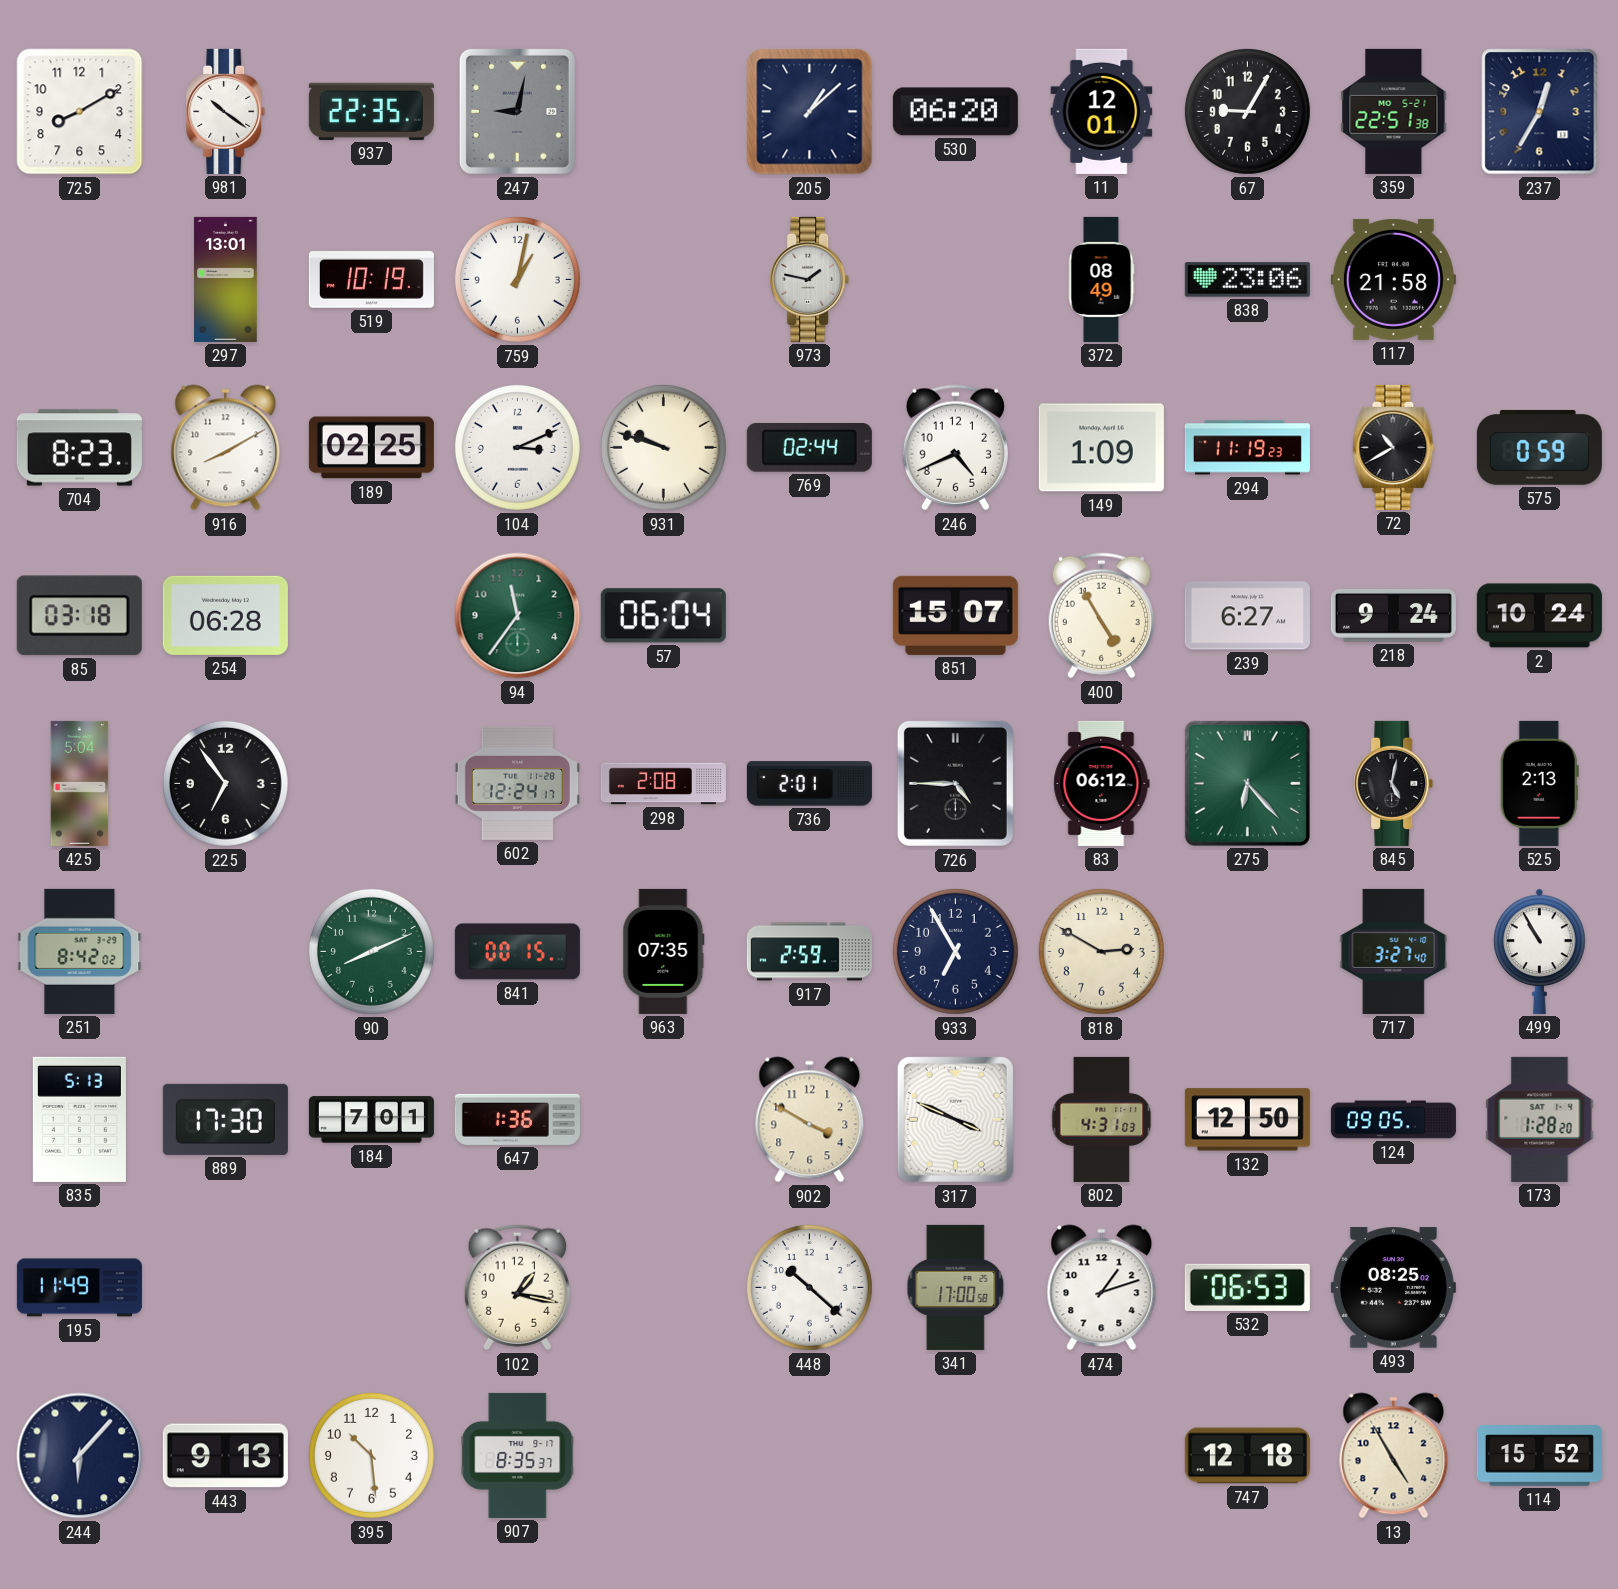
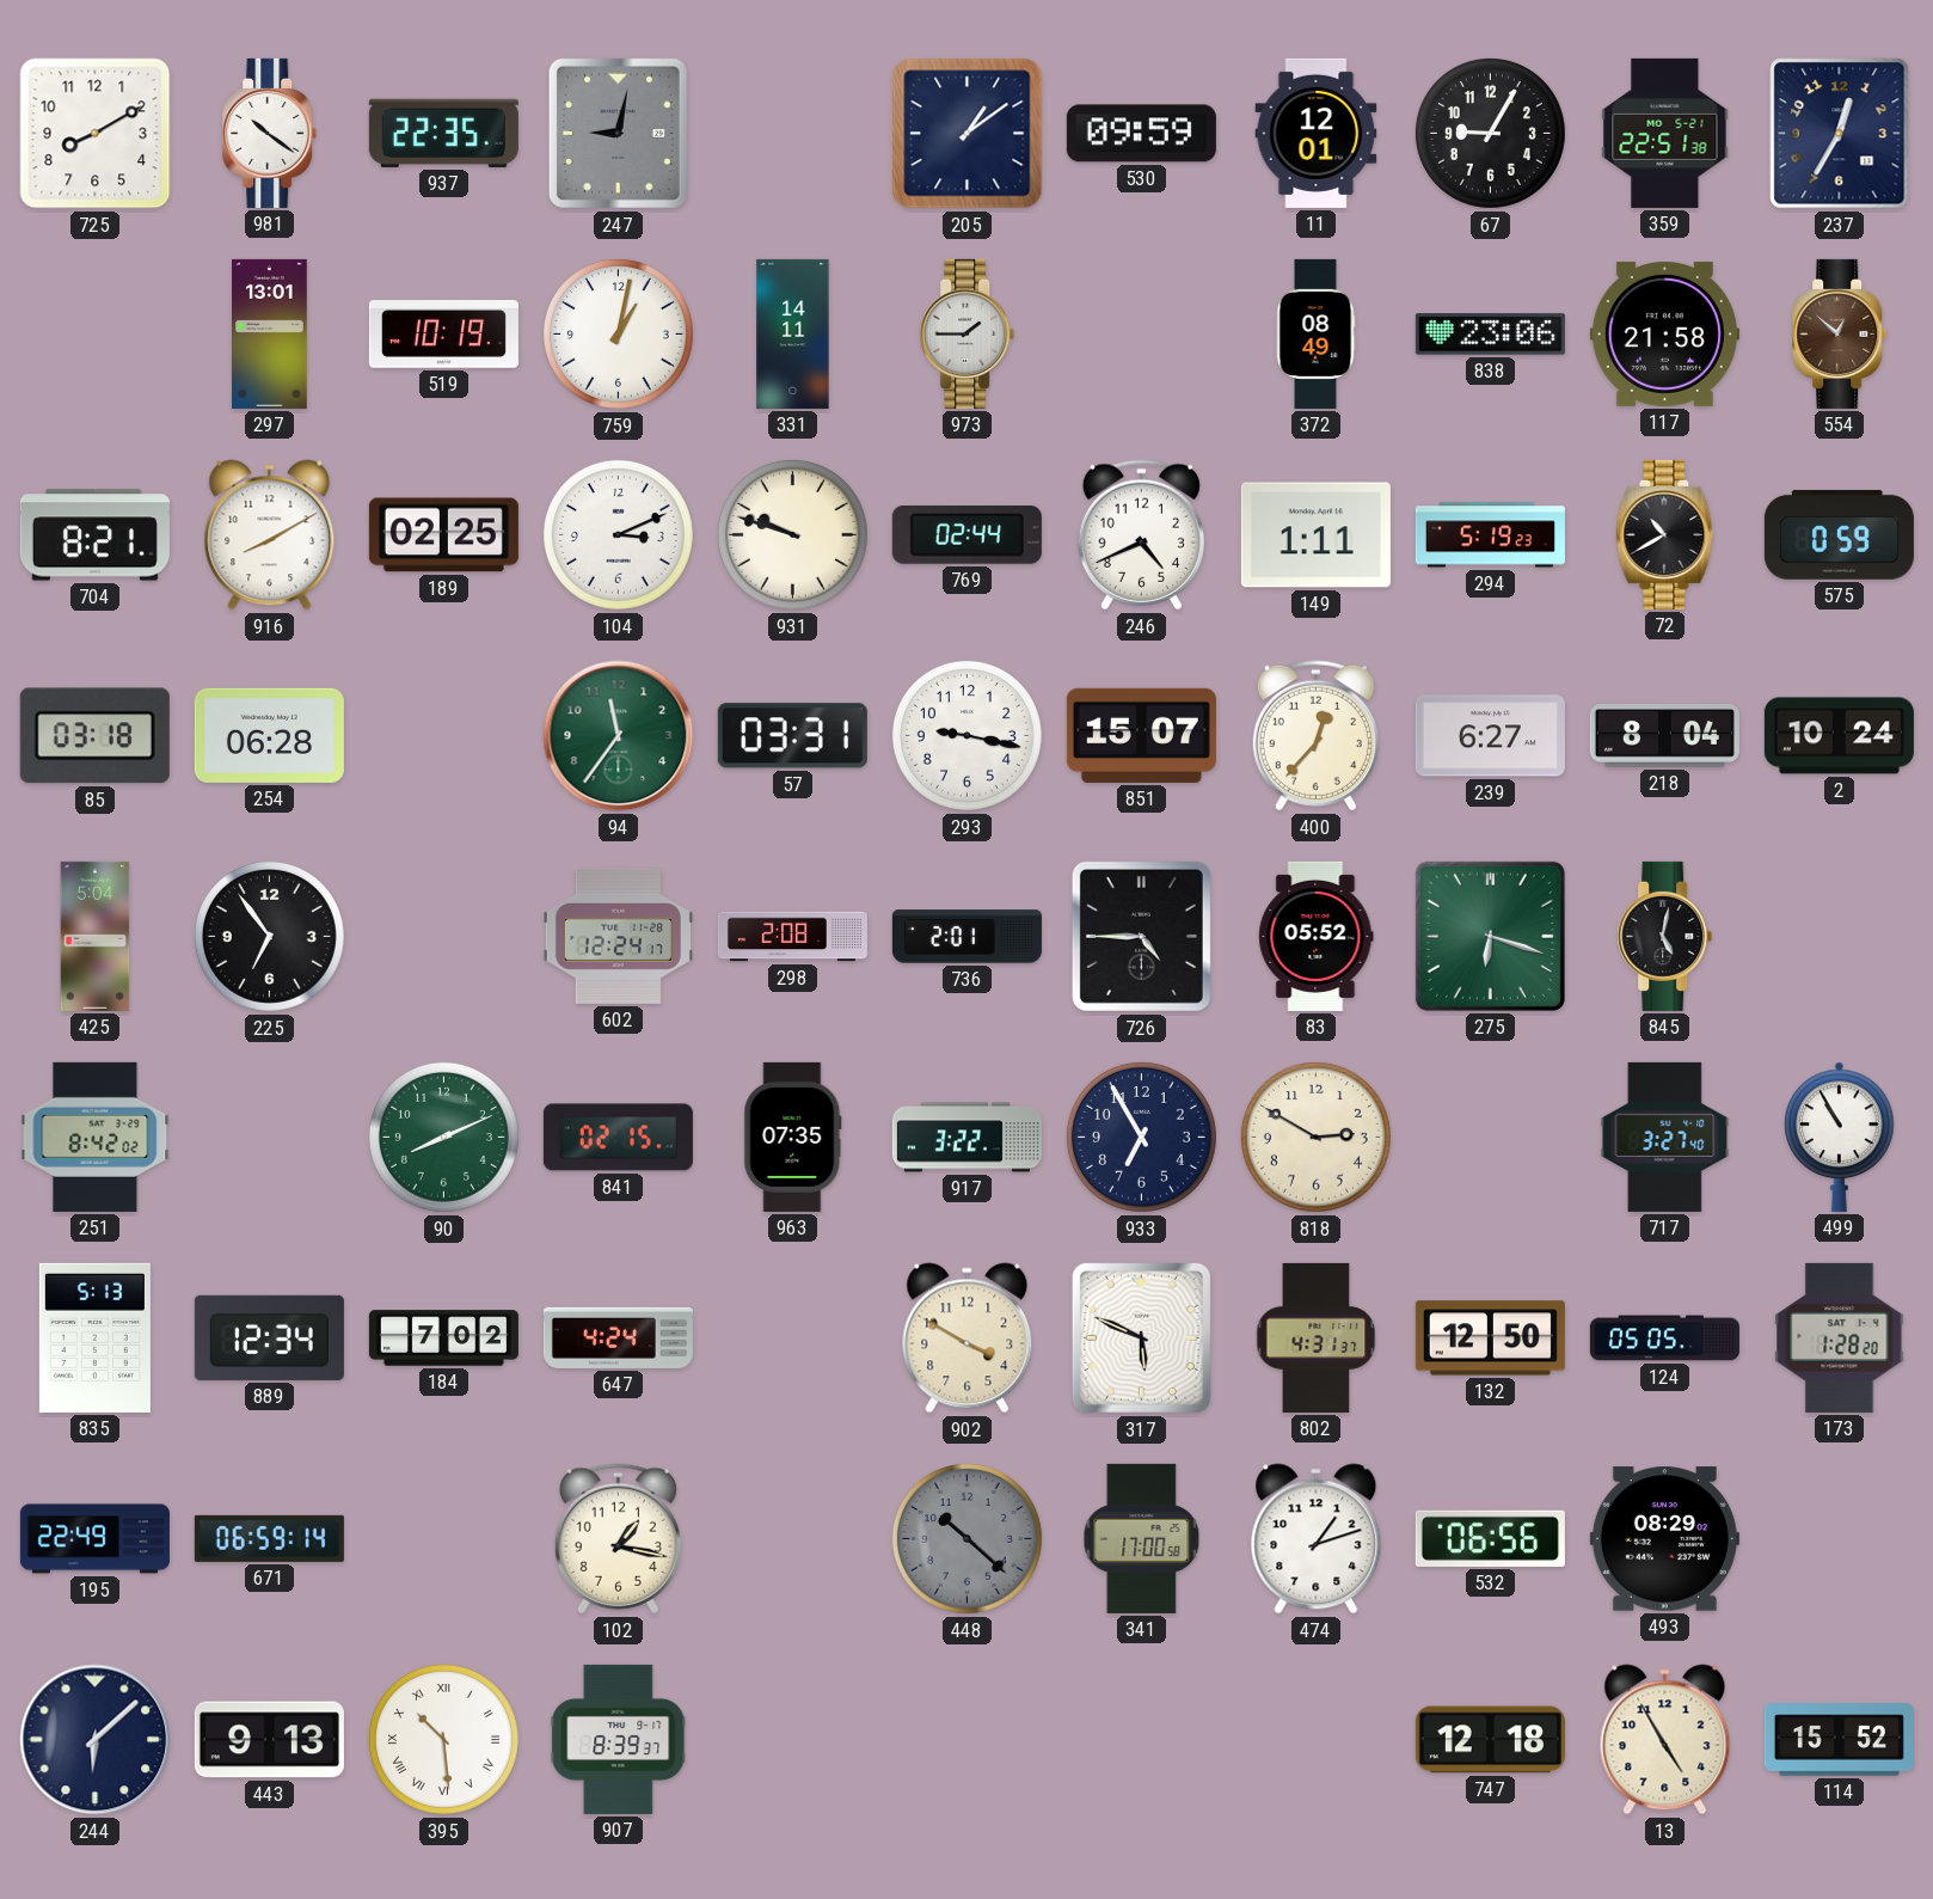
205: 1:08 -> 1:09
530: 06:20 -> 09:59
331: none -> 14:11
973: 1:47 -> 1:45
554: none -> 12:52
704: 8:23 -> 8:21
149: 1:09 -> 1:11
294: 11:19 -> 5:19
57: 06:04 -> 03:31
293: none -> 9:17
400: 4:55 -> 12:37
218: 9:24 -> 8:04
83: 06:12 -> 05:52
275: 6:23 -> 6:18
525: 2:13 -> none
841: 00:15 -> 02:15
917: 2:59 -> 3:22
889: 17:30 -> 12:34
184: 7:01 -> 7:02
647: 1:36 -> 4:24
317: 3:49 -> 5:49
802: 4:31:03 -> 4:31:37
124: 09:05 -> 05:05
195: 11:49 -> 22:49
671: none -> 06:59
448 dial: white -> grey
532: 06:53 -> 06:56
493: 08:25 -> 08:29
244: 6:07 -> 6:08
395 numerals: Arabic -> Roman
907: 8:35 -> 8:39
